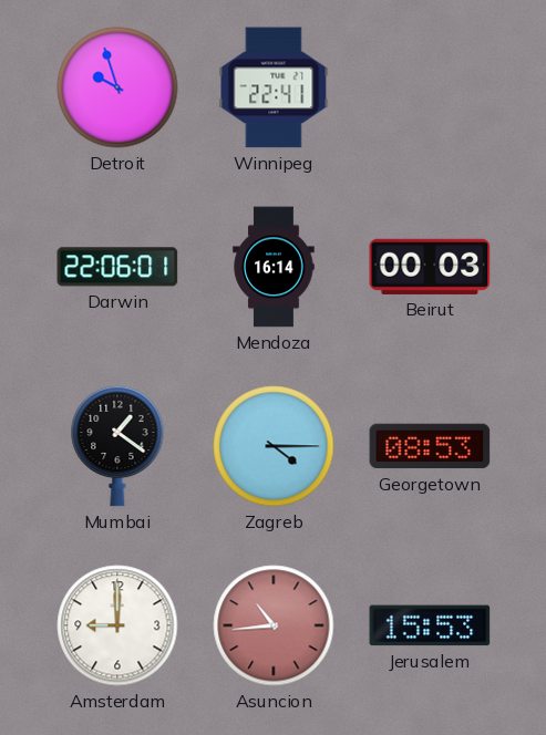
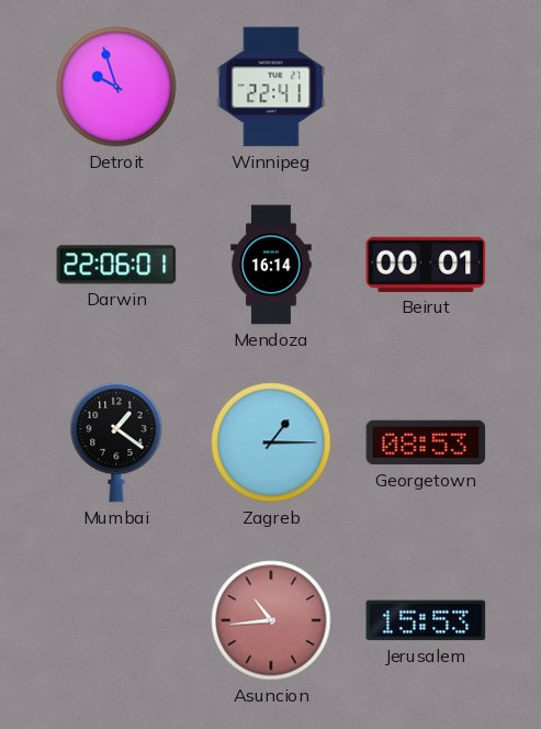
Beirut: 00:03 -> 00:01
Zagreb: 4:15 -> 1:15
Amsterdam: 9:00 -> none
